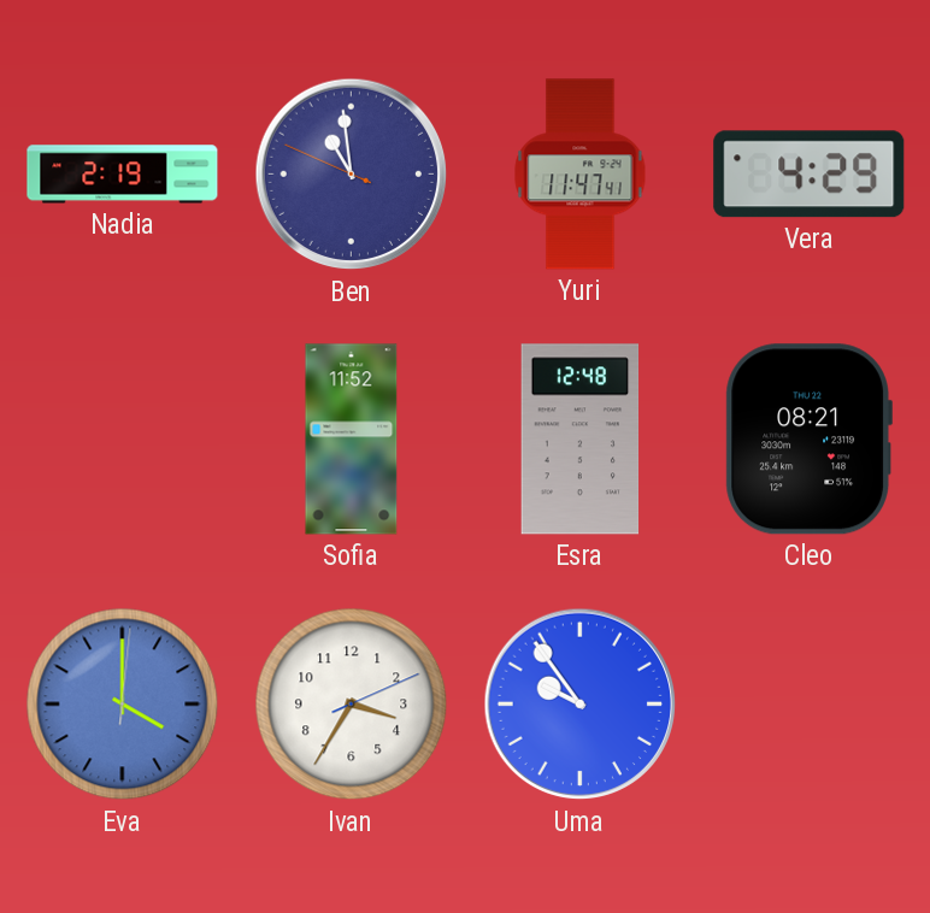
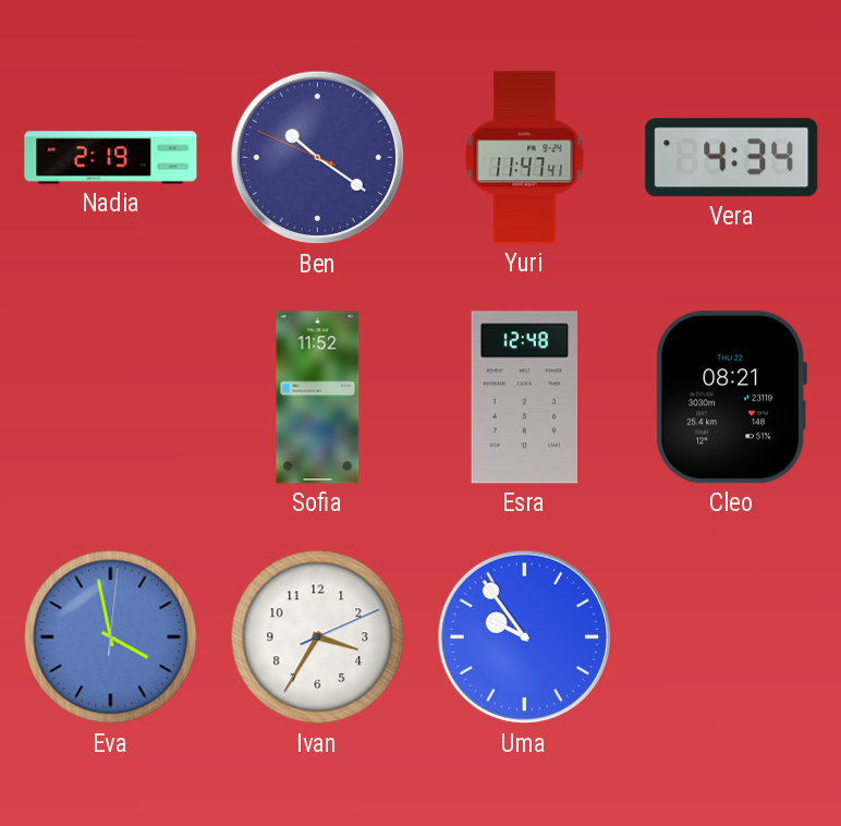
Ben: 10:58 -> 10:20
Vera: 4:29 -> 4:34
Eva: 4:00 -> 3:58
